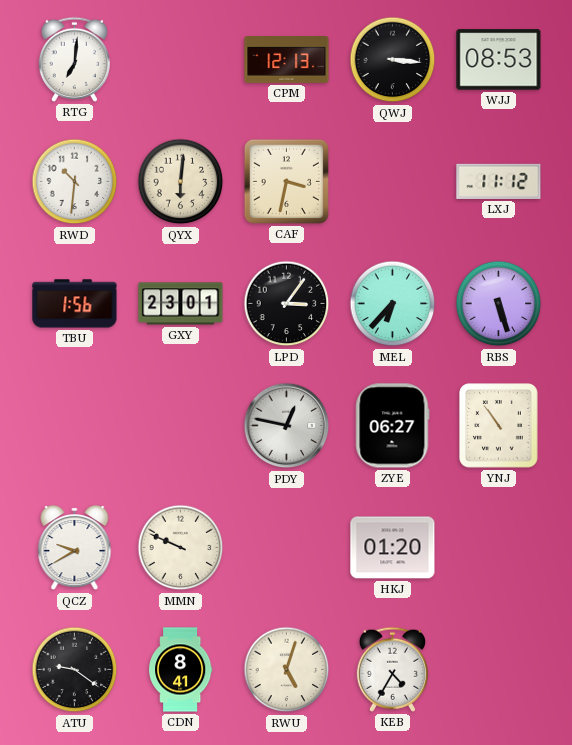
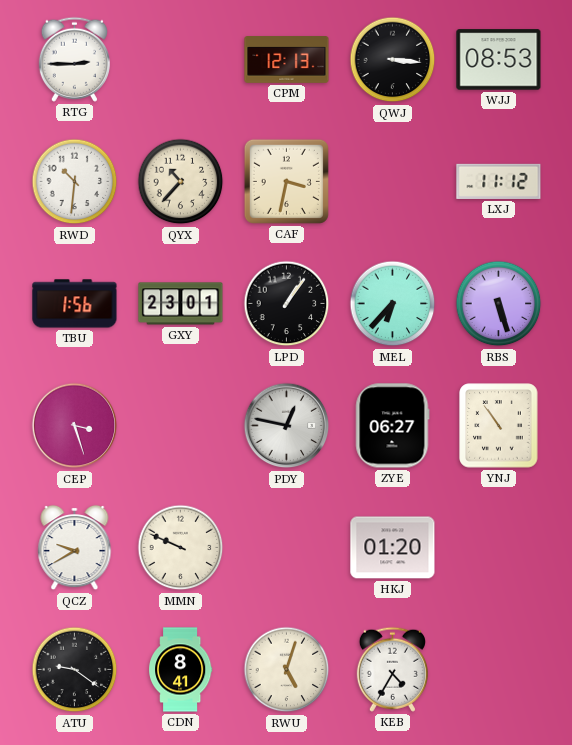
RTG: 7:01 -> 2:45
QYX: 6:01 -> 10:37
LPD: 3:06 -> 1:06
CEP: none -> 3:27
